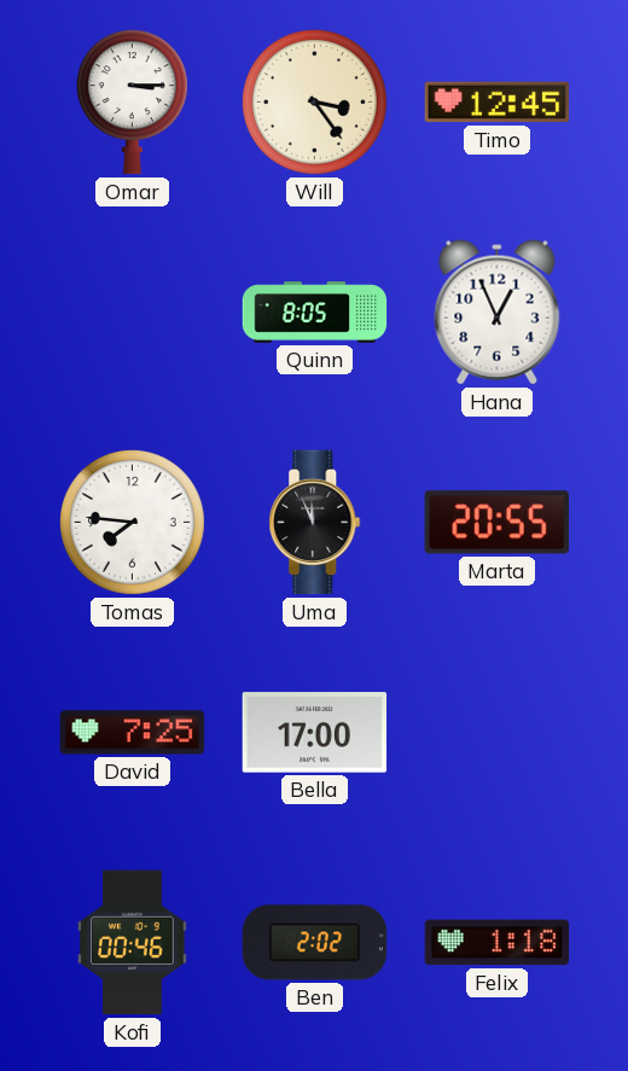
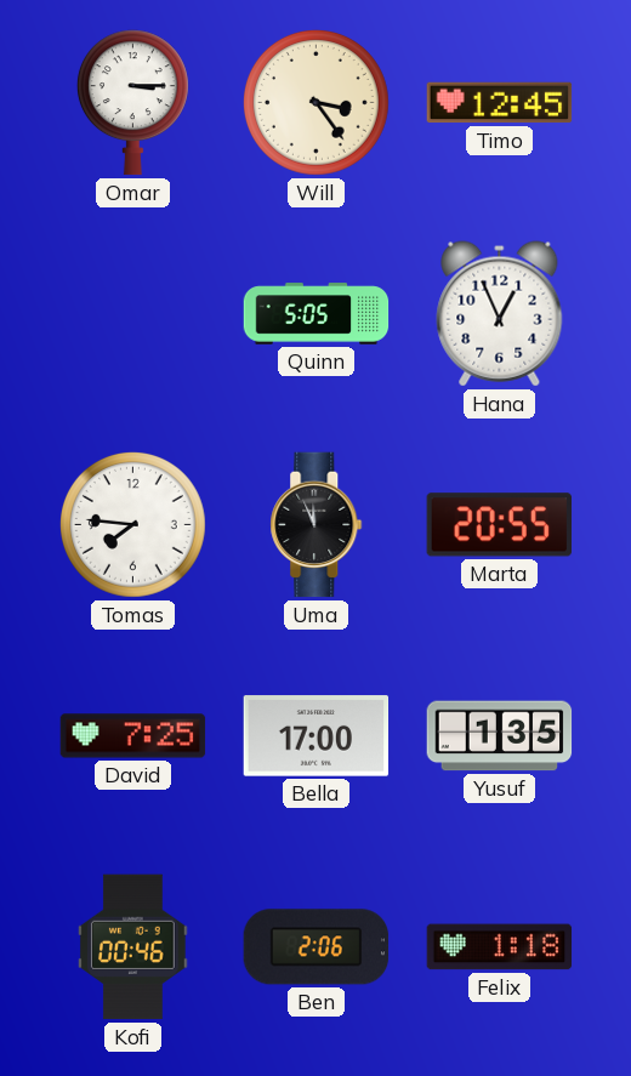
Quinn: 8:05 -> 5:05
Yusuf: none -> 1:35
Ben: 2:02 -> 2:06
